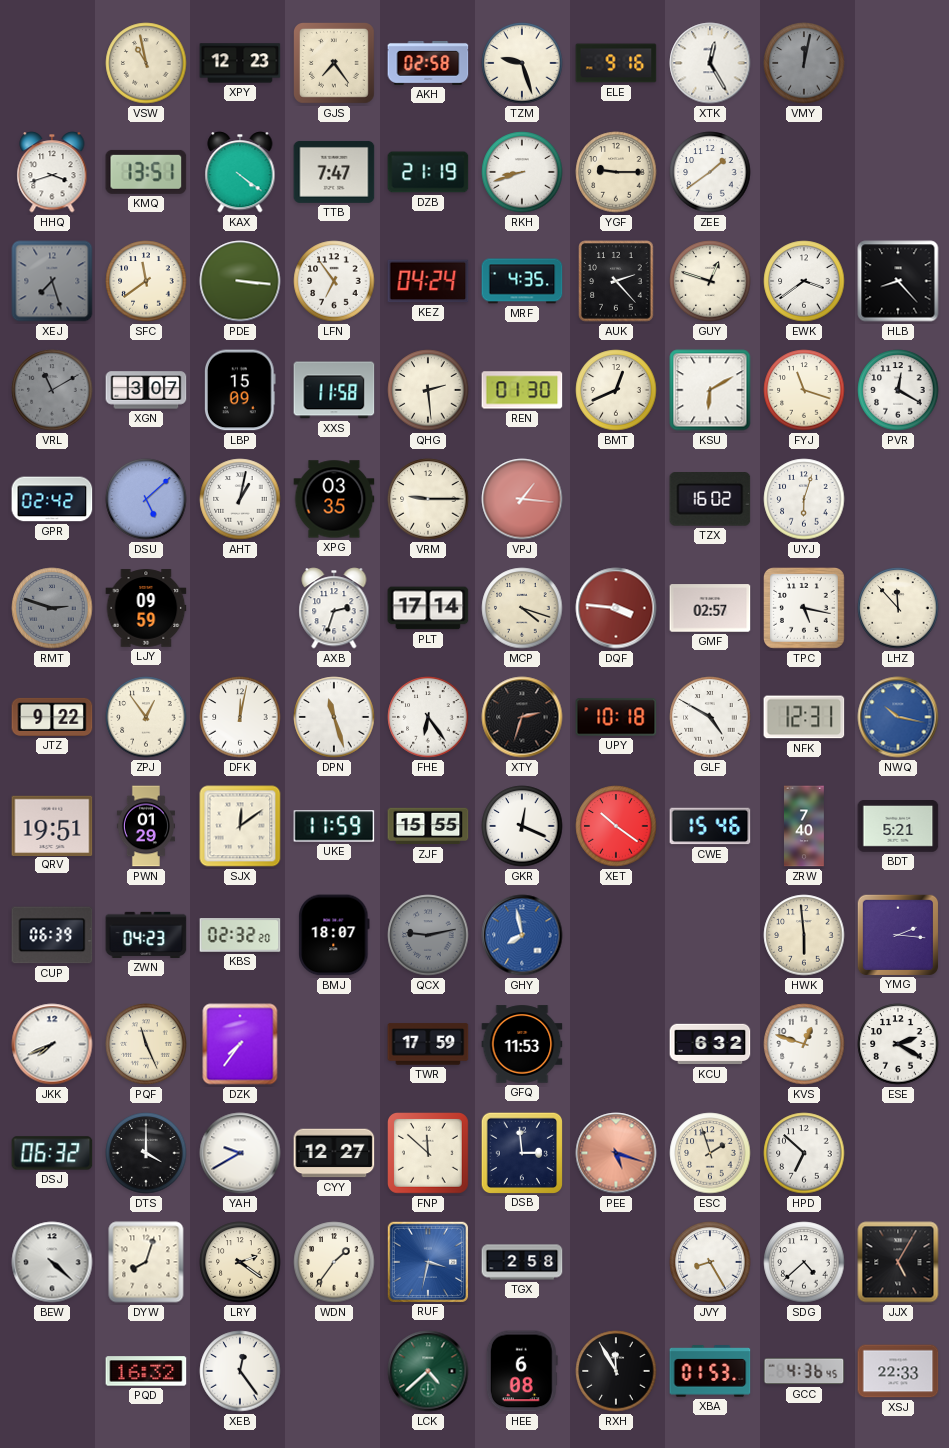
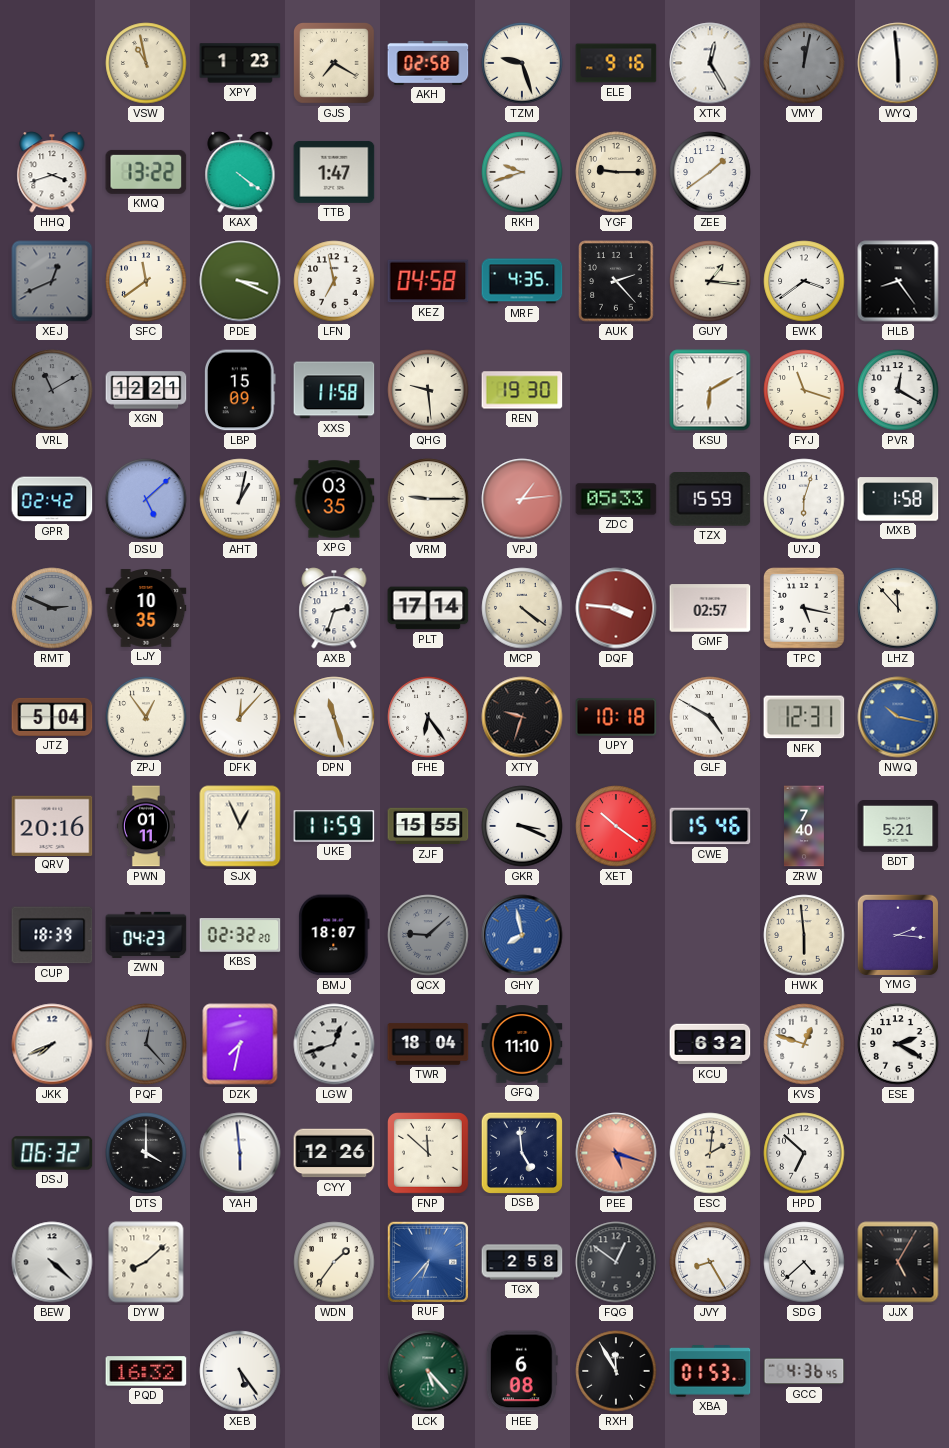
XPY: 12:23 -> 1:23
GJS: 7:24 -> 7:20
WYQ: none -> 5:59
KMQ: 13:51 -> 13:22
TTB: 7:47 -> 1:47
DZB: 21:19 -> none
RKH: 8:42 -> 9:42
XEJ: 7:27 -> 12:41
PDE: 3:16 -> 3:19
LFN: 6:54 -> 6:58
KEZ: 04:24 -> 04:58
GUY: 12:48 -> 1:16
HLB: 8:23 -> 8:24
XGN: 3:07 -> 12:21
QHG: 2:29 -> 9:29
REN: 01:30 -> 19:30
BMT: 12:41 -> none
VPJ: 1:16 -> 1:14
ZDC: none -> 05:33
TZX: 16:02 -> 15:59
MXB: none -> 1:58
RMT: 2:48 -> 2:49
LJY: 09:59 -> 10:35
MCP: 4:18 -> 4:21
JTZ: 9:22 -> 5:04
DFK: 12:02 -> 12:07
XTY: 2:33 -> 9:33
QRV: 19:51 -> 20:16
PWN: 01:29 -> 01:11
SJX: 12:09 -> 12:56
GKR: 12:19 -> 3:19
CUP: 06:39 -> 18:39
QCX: 9:13 -> 9:08
PQF: 11:26 -> 12:23
PQF dial: cream -> grey
DZK: 7:36 -> 7:32
LGW: none -> 12:42
TWR: 17:59 -> 18:04
GFQ: 11:53 -> 11:10
YAH: 9:40 -> 5:59
CYY: 12:27 -> 12:26
DSB: 2:59 -> 4:59
ESC: 1:57 -> 2:01
DYW: 8:03 -> 8:08
LRY: 2:21 -> none
RUF: 3:32 -> 6:37
FQG: none -> 12:51
XEB: 12:24 -> 5:24
LCK: 4:38 -> 5:23
XSJ: 22:33 -> none
